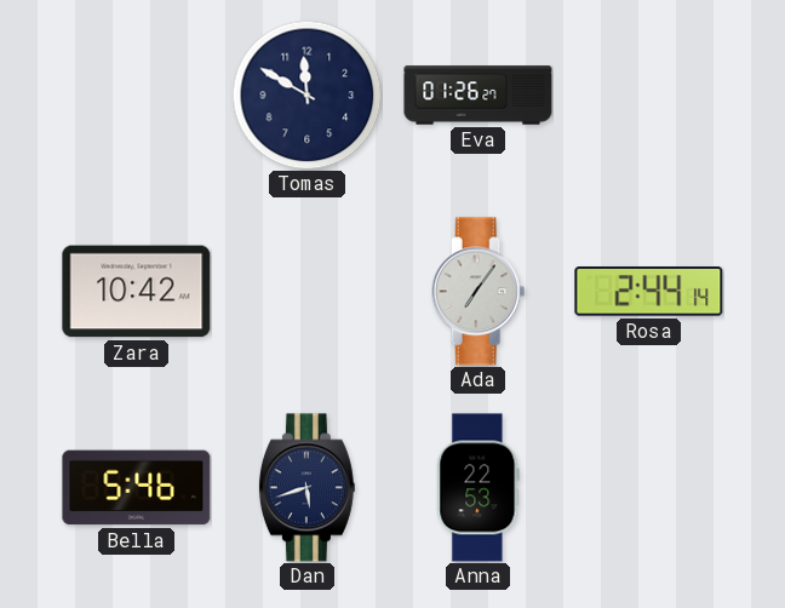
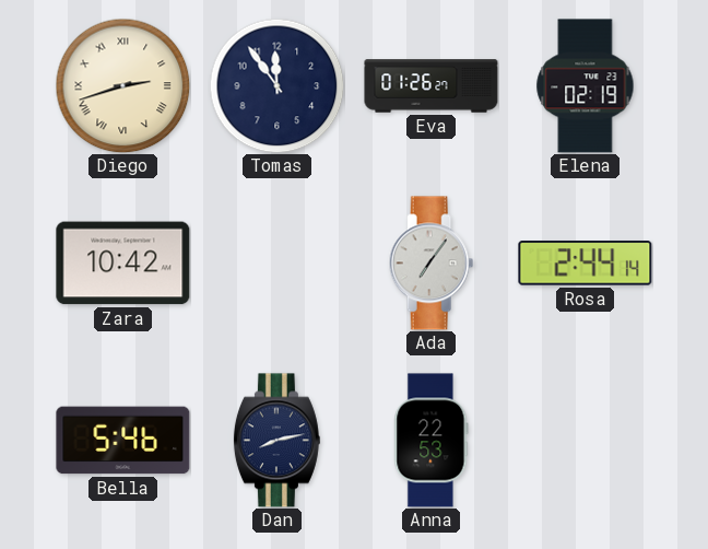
Diego: none -> 2:42
Tomas: 11:50 -> 11:54
Elena: none -> 02:19
Dan: 5:42 -> 8:13
